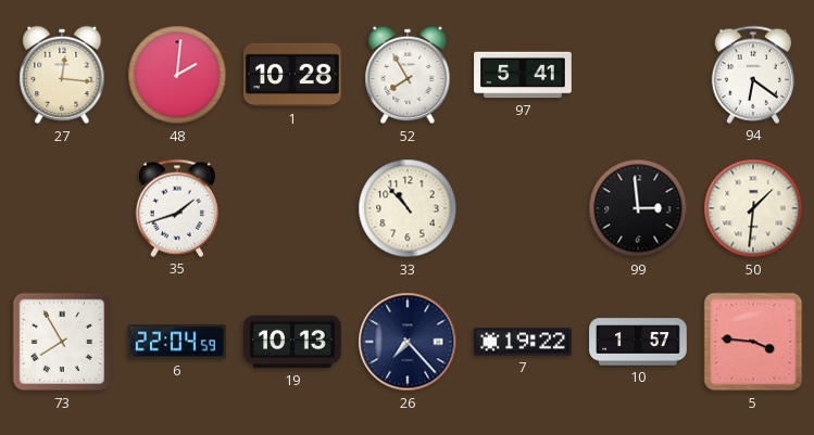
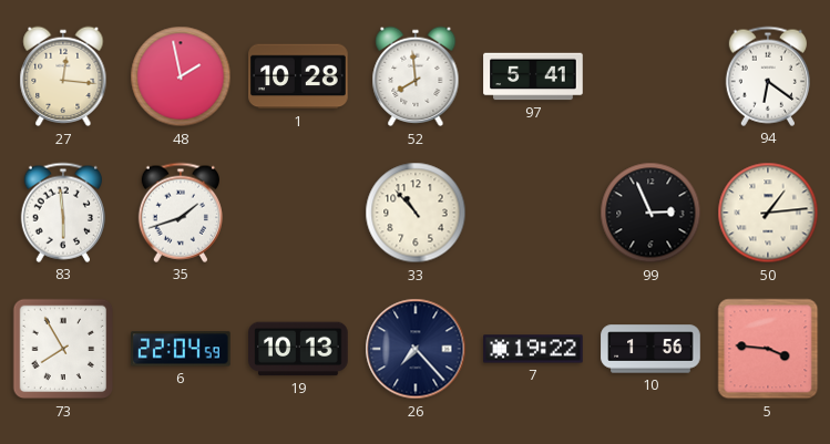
48: 2:01 -> 1:58
52: 7:55 -> 7:59
83: none -> 5:59
99: 2:59 -> 2:56
50: 1:31 -> 1:14
10: 1:57 -> 1:56
